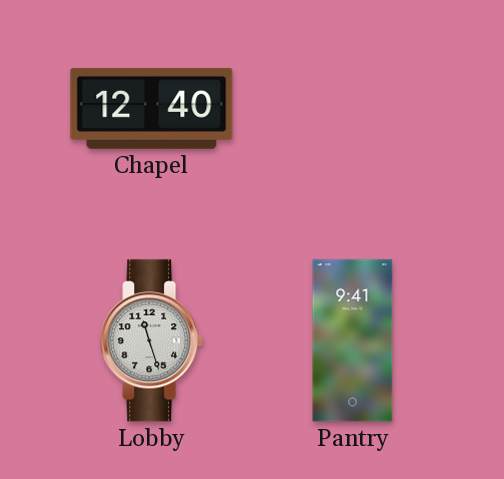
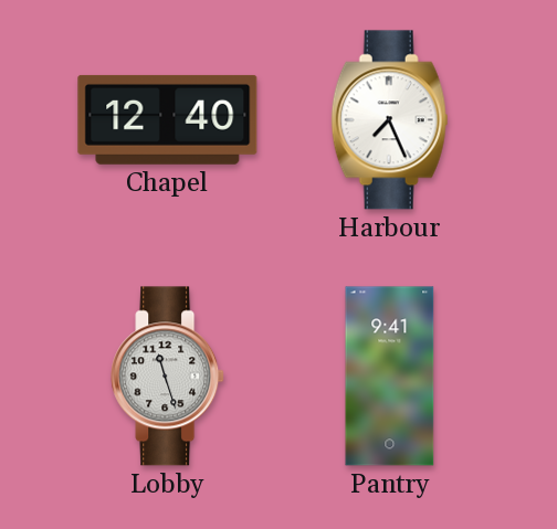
Harbour: none -> 7:26
